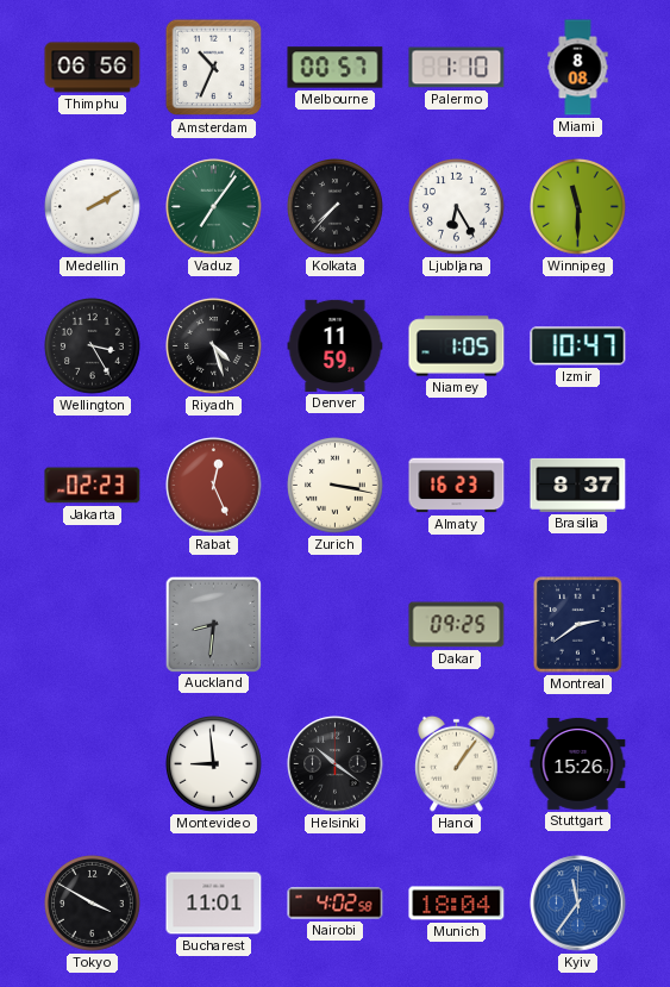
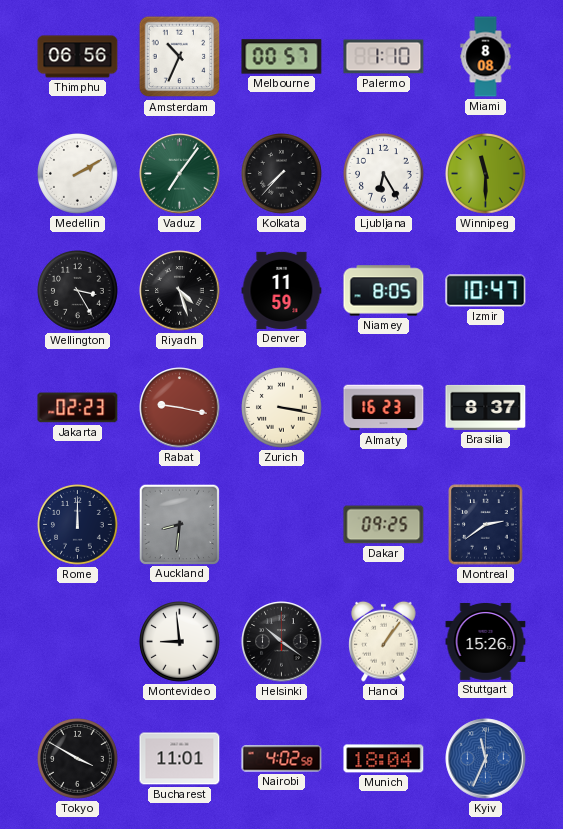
Niamey: 1:05 -> 8:05
Rabat: 12:26 -> 9:17
Rome: none -> 12:00
Kyiv: 11:36 -> 11:34
